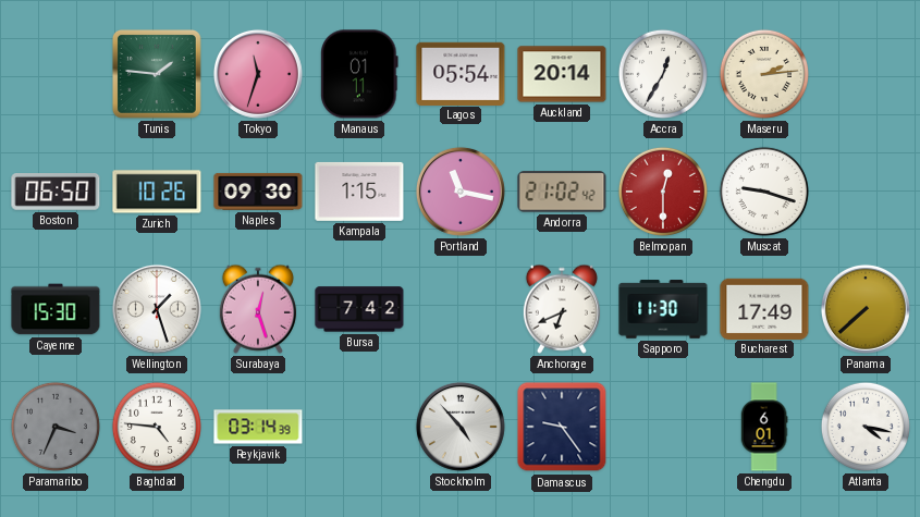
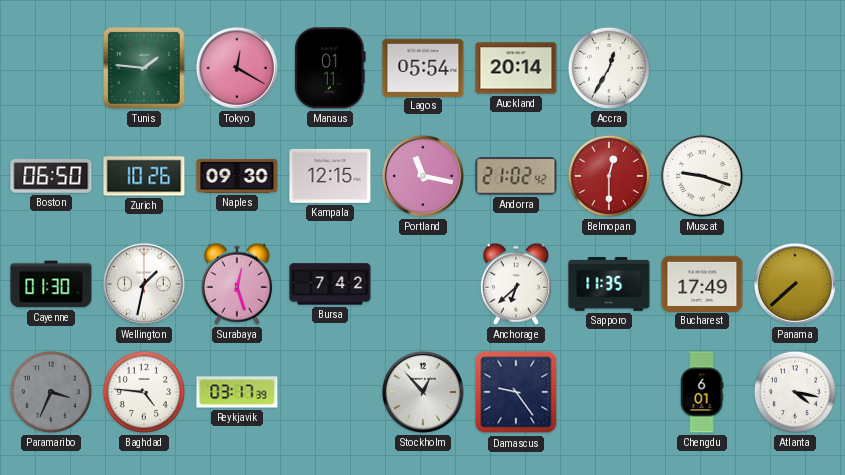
Tokyo: 11:33 -> 12:20
Maseru: 2:14 -> none
Kampala: 1:15 -> 12:15
Cayenne: 15:30 -> 01:30
Wellington: 1:27 -> 1:32
Anchorage: 6:41 -> 6:38
Sapporo: 11:30 -> 11:35
Reykjavik: 03:14 -> 03:17
Stockholm: 4:53 -> 12:53
